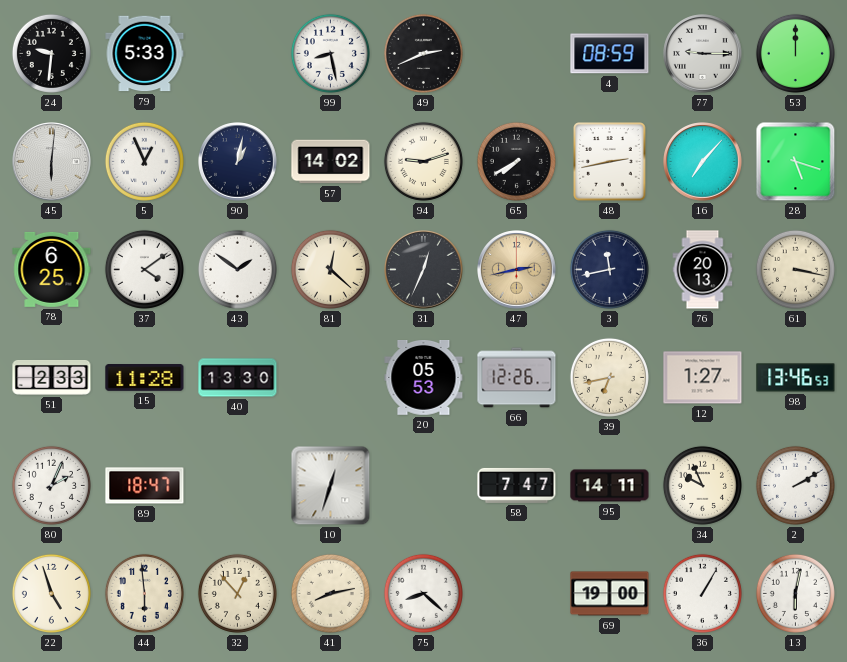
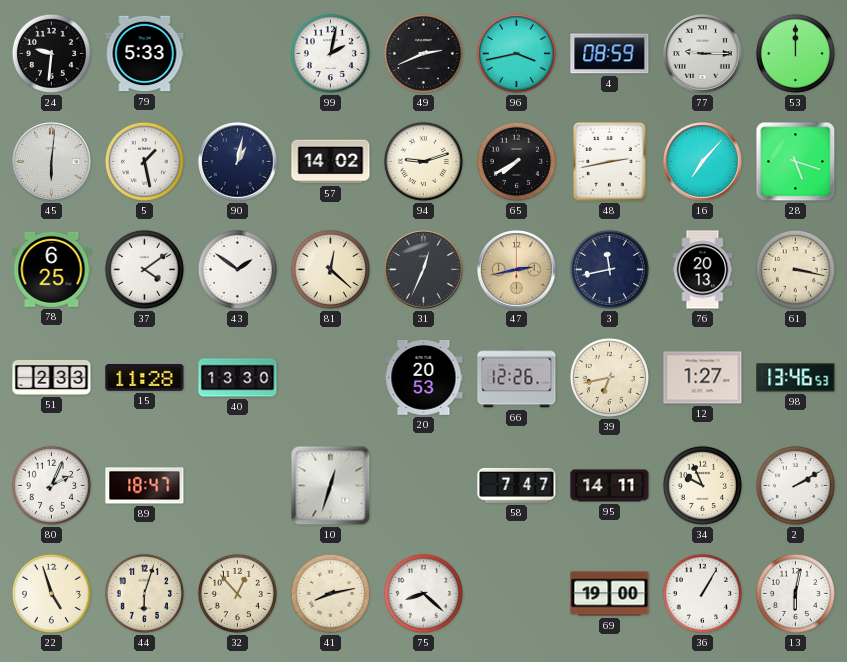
99: 8:28 -> 2:02
96: none -> 3:43
5: 12:56 -> 1:28
20: 05:53 -> 20:53
44: 5:59 -> 6:03
